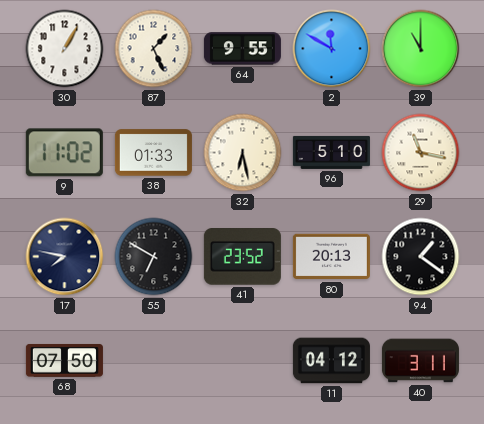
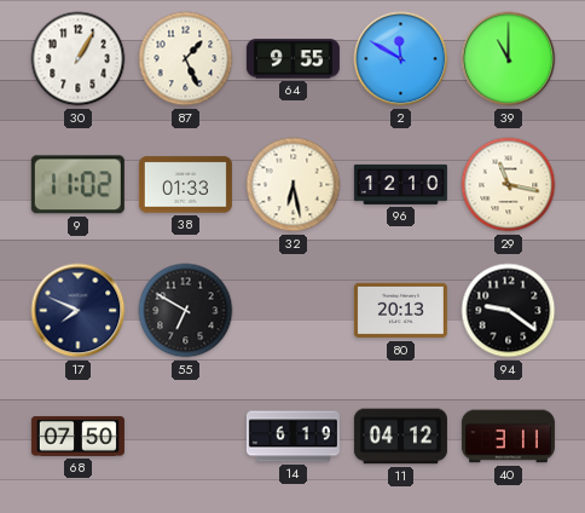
96: 5:10 -> 12:10
17: 7:47 -> 7:49
41: 23:52 -> none
94: 1:21 -> 9:21
14: none -> 6:19
